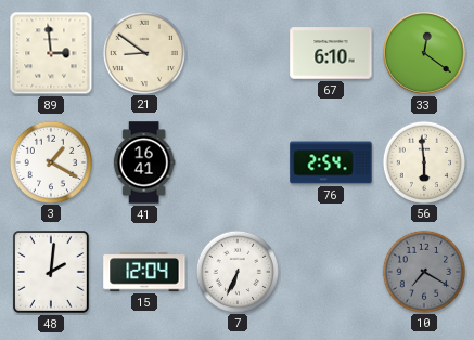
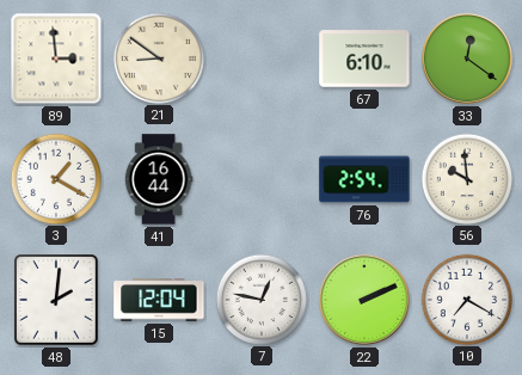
41: 16:41 -> 16:44
56: 5:59 -> 9:59
7: 6:34 -> 12:47
22: none -> 2:11
10 dial: grey -> white
